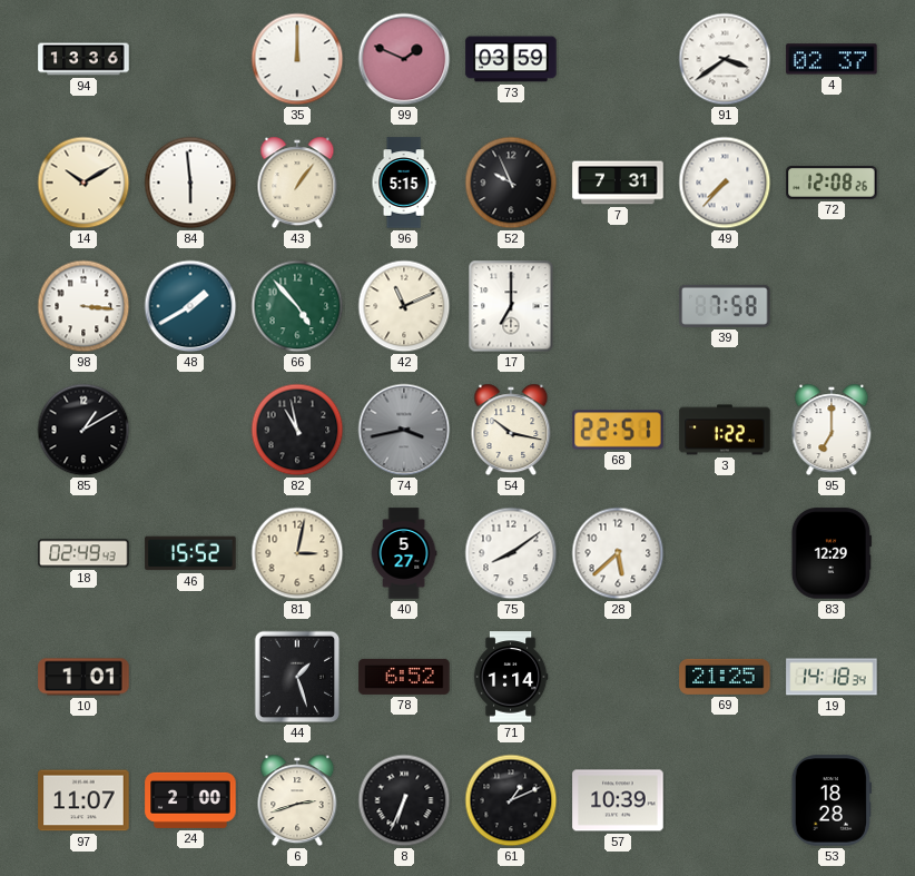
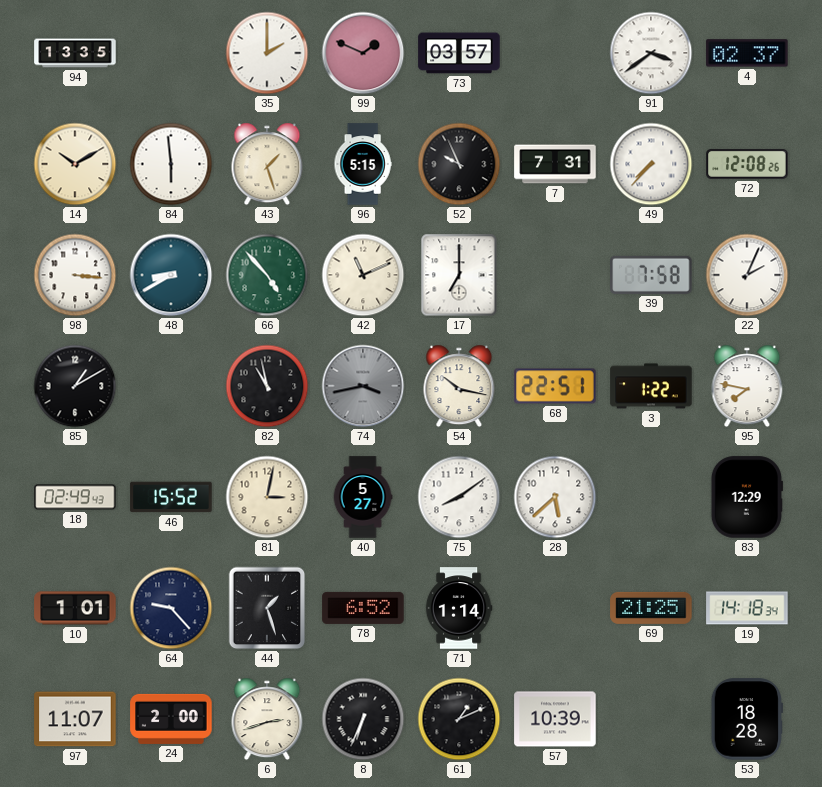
94: 13:36 -> 13:35
35: 12:00 -> 2:00
73: 03:59 -> 03:57
43: 1:06 -> 1:27
48: 1:40 -> 8:40
22: none -> 2:04
95: 7:00 -> 7:47
64: none -> 9:23
